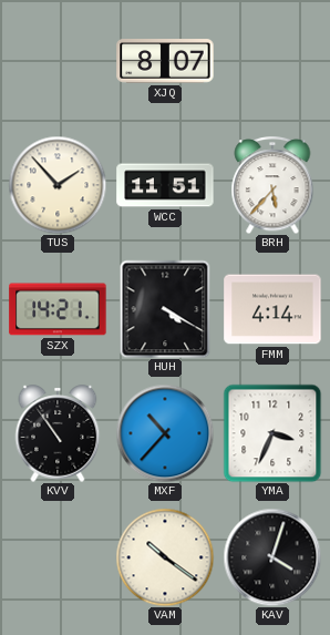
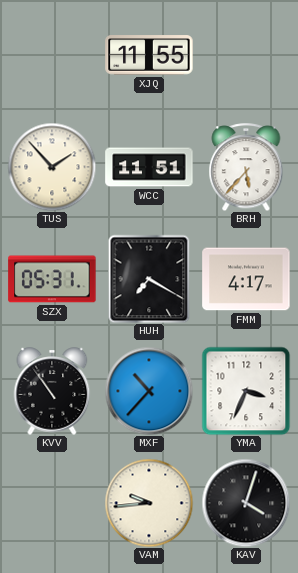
XJQ: 8:07 -> 11:55
SZX: 14:21 -> 05:31
HUH: 4:20 -> 7:20
FMM: 4:14 -> 4:17
VAM: 10:21 -> 9:44
